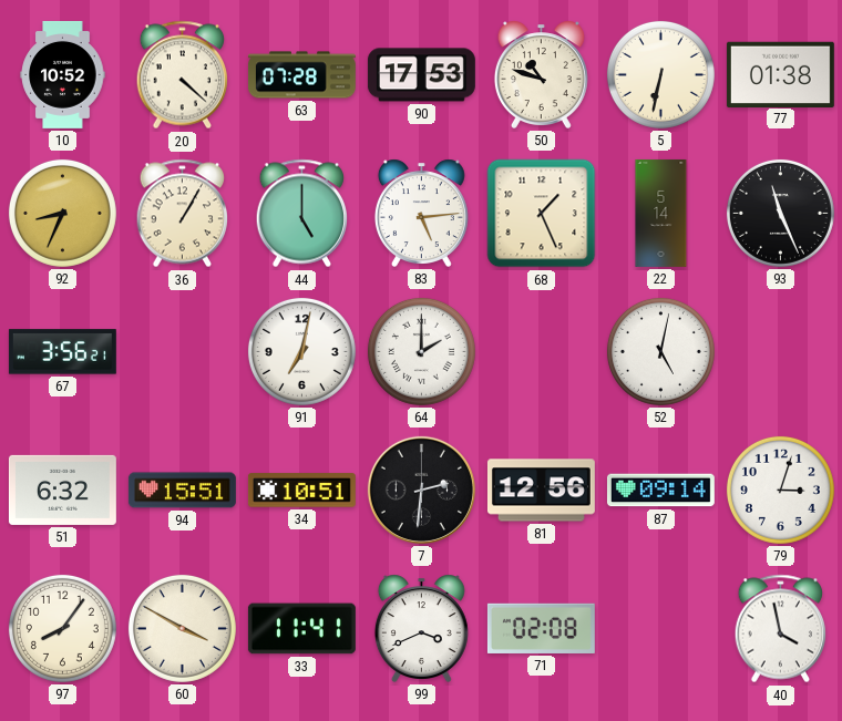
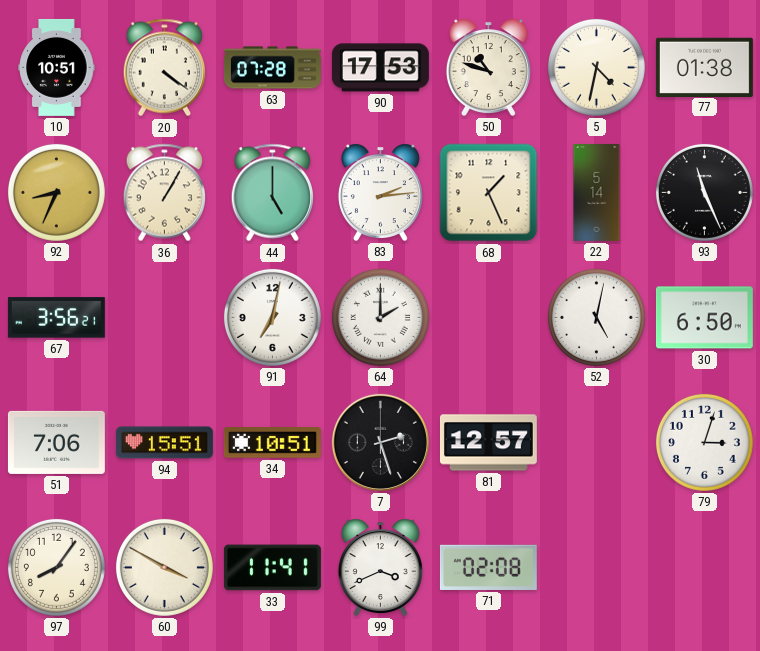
10: 10:52 -> 10:51
20: 4:22 -> 4:21
5: 6:32 -> 4:32
83: 5:14 -> 2:14
30: none -> 6:50
51: 6:32 -> 7:06
7: 2:31 -> 2:27
81: 12:56 -> 12:57
87: 09:14 -> none
40: 3:58 -> none
